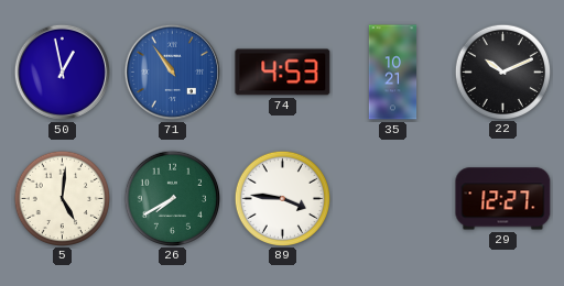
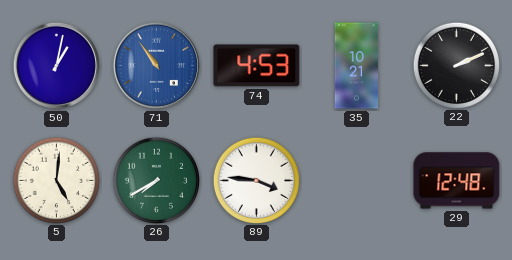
50: 12:58 -> 1:02
22: 10:11 -> 2:11
29: 12:27 -> 12:48
